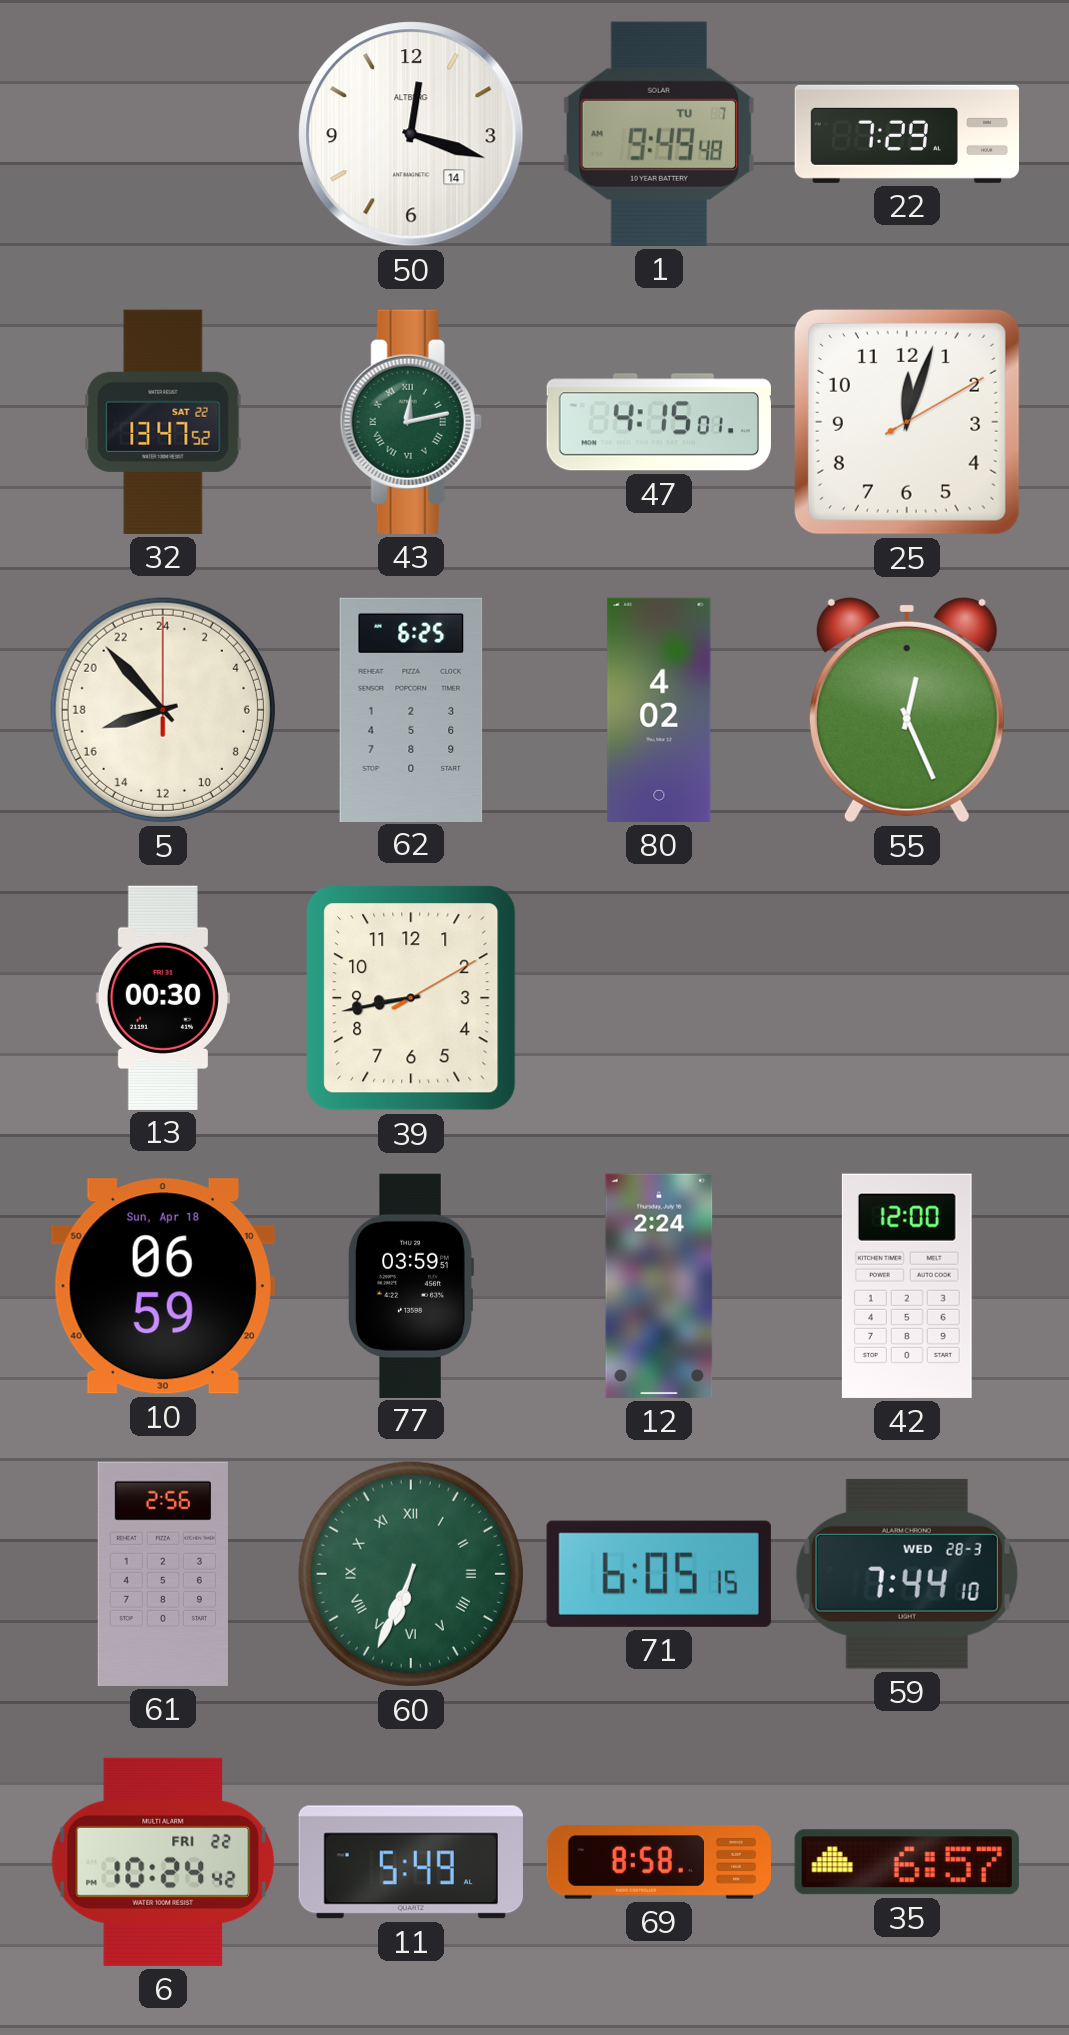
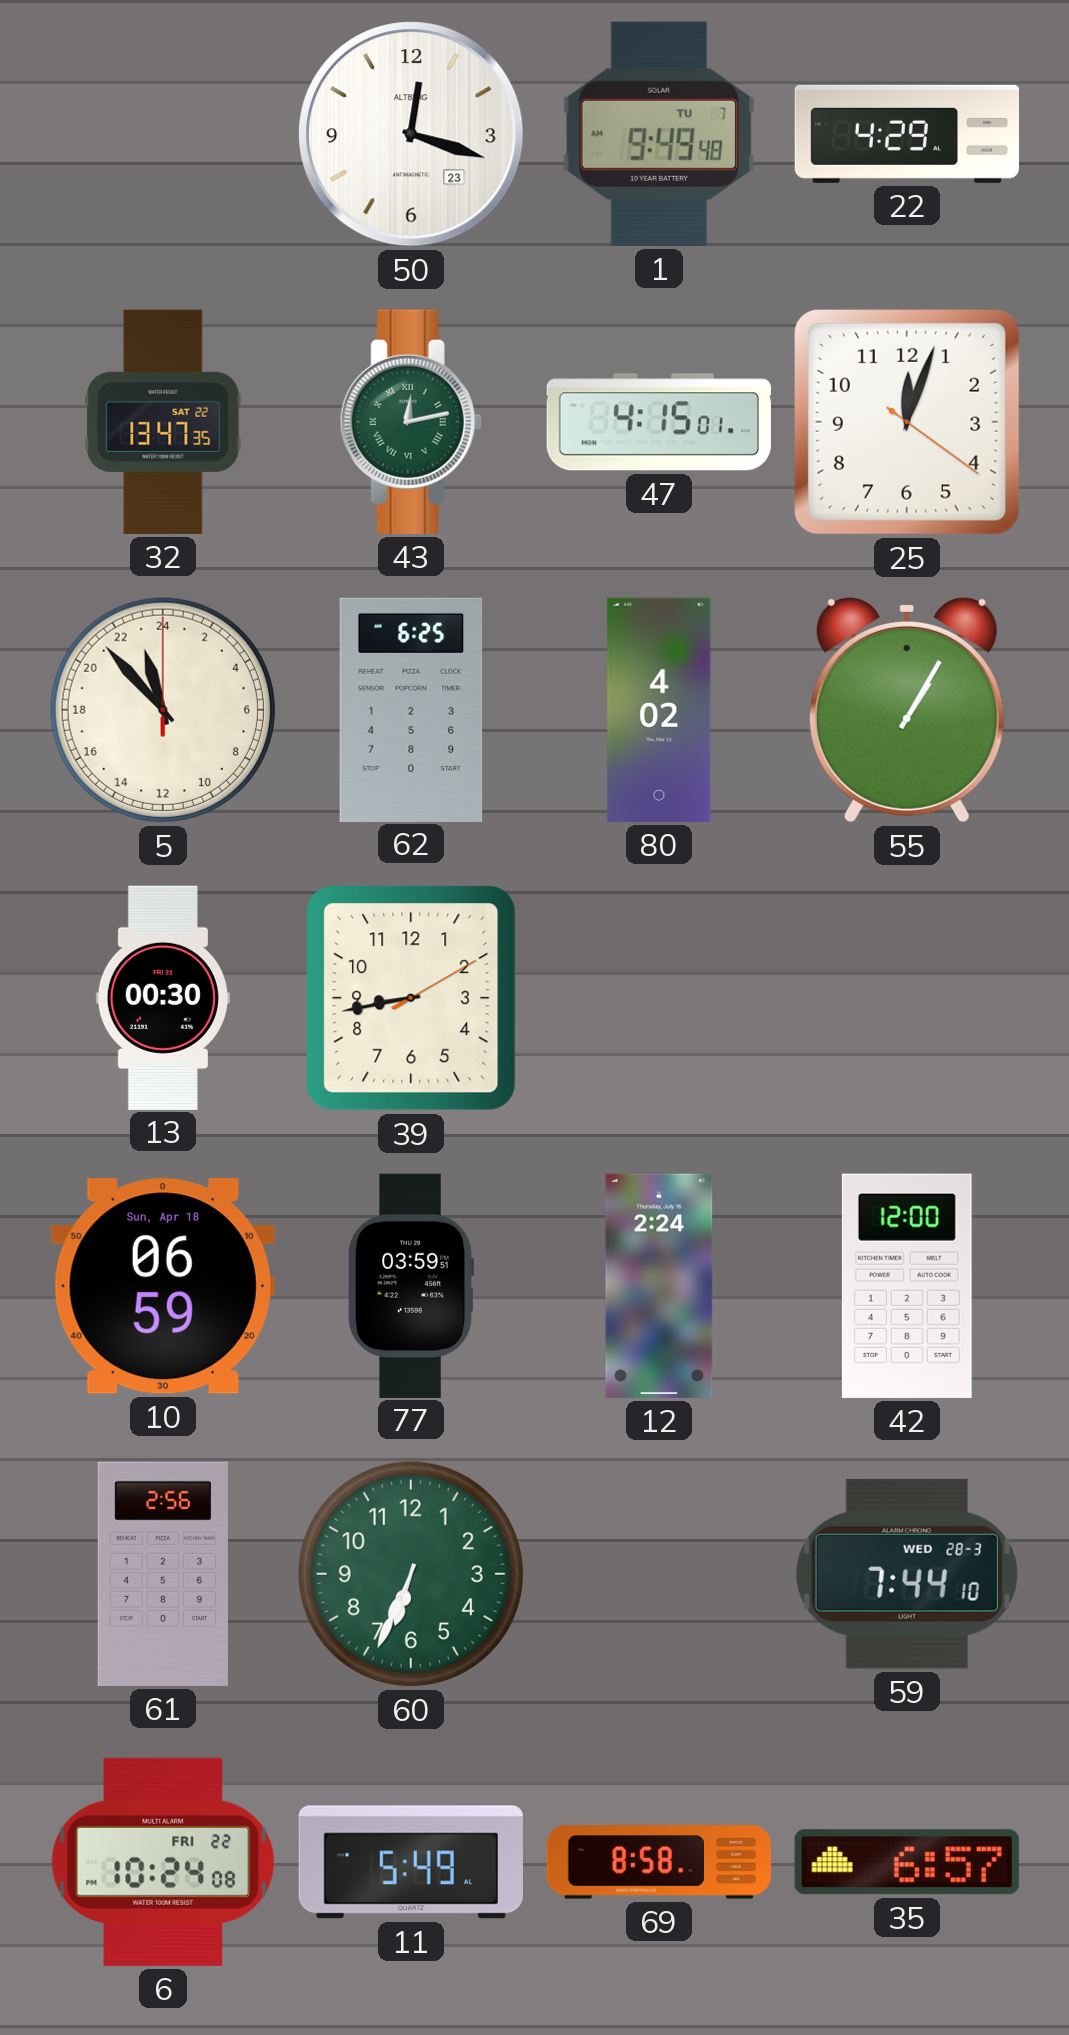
50 date: 14 -> 23
22: 7:29 -> 4:29
32: 13:47:52 -> 13:47:35
25: 12:03:10 -> 12:03:21
5: 16:53 -> 22:53
55: 12:26 -> 1:05
60 numerals: Roman -> Arabic
71: 6:05 -> none
6: 10:24:42 -> 10:24:08
